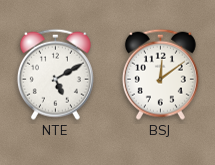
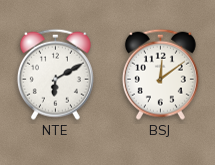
NTE: 5:10 -> 6:10
